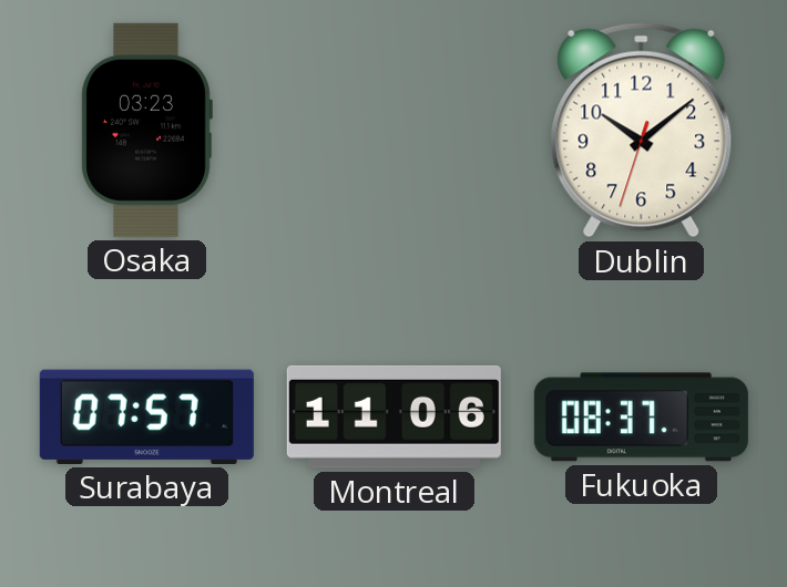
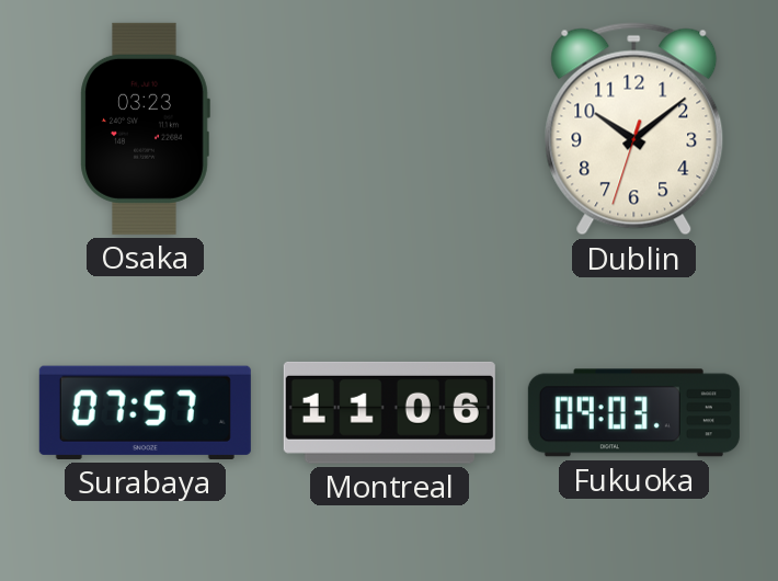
Fukuoka: 08:37 -> 09:03
